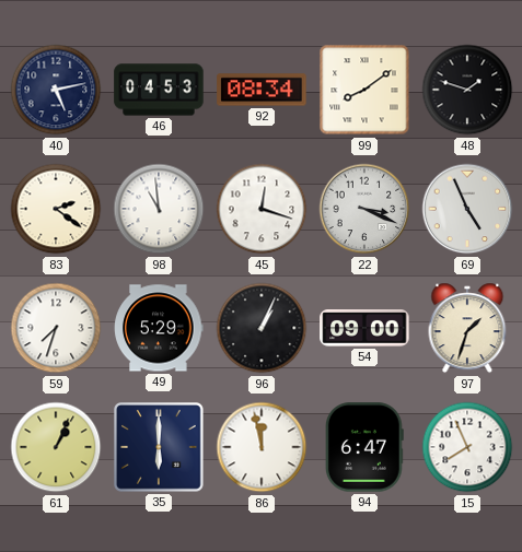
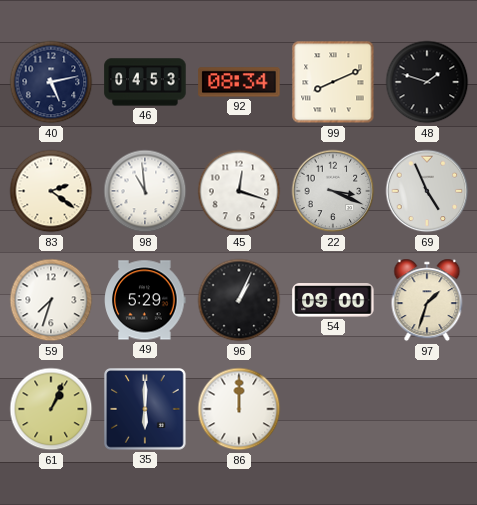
99: 8:09 -> 8:11
86: 11:58 -> 12:00
94: 6:47 -> none
15: 7:56 -> none
